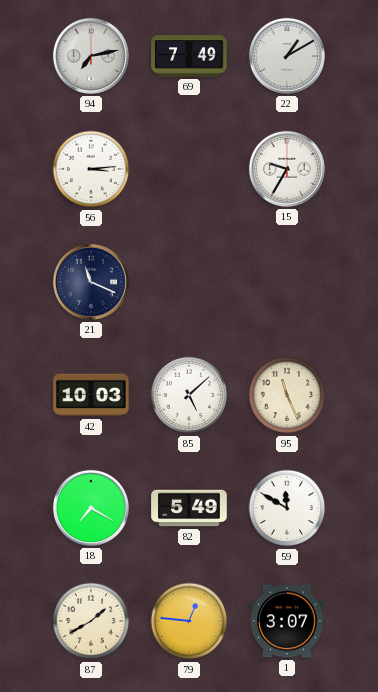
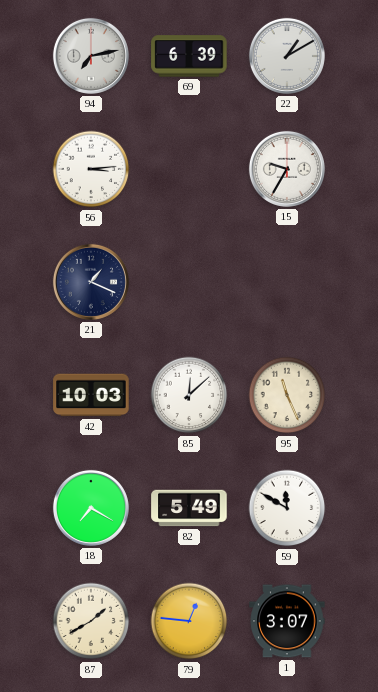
69: 7:49 -> 6:39
21: 11:19 -> 1:19
85: 5:08 -> 12:08
